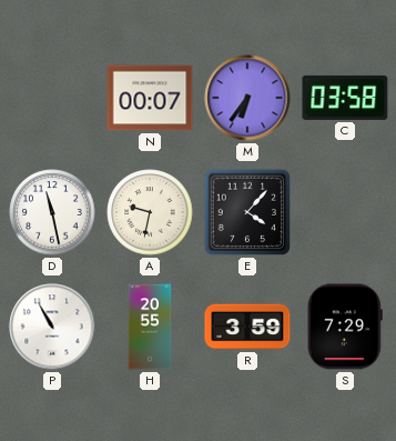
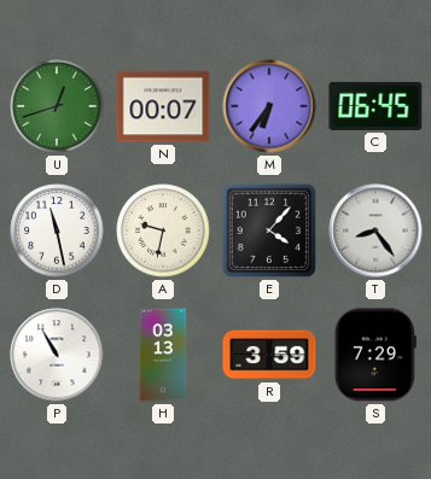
U: none -> 12:42
C: 03:58 -> 06:45
T: none -> 8:24
H: 20:55 -> 03:13
